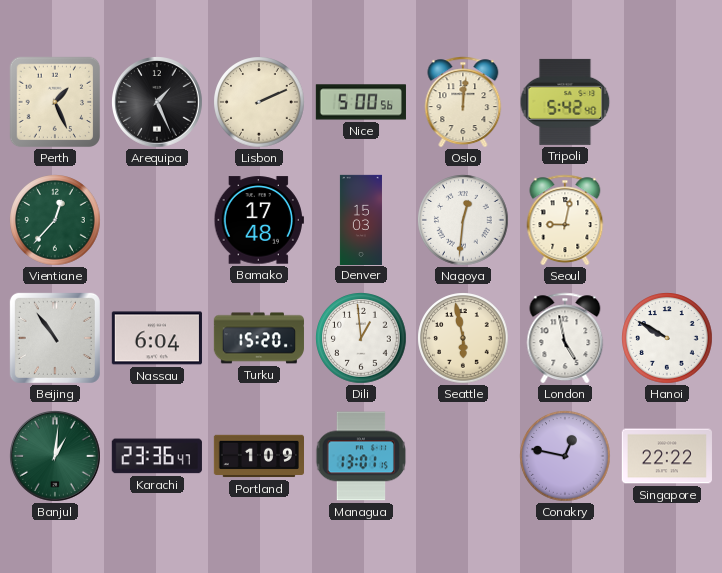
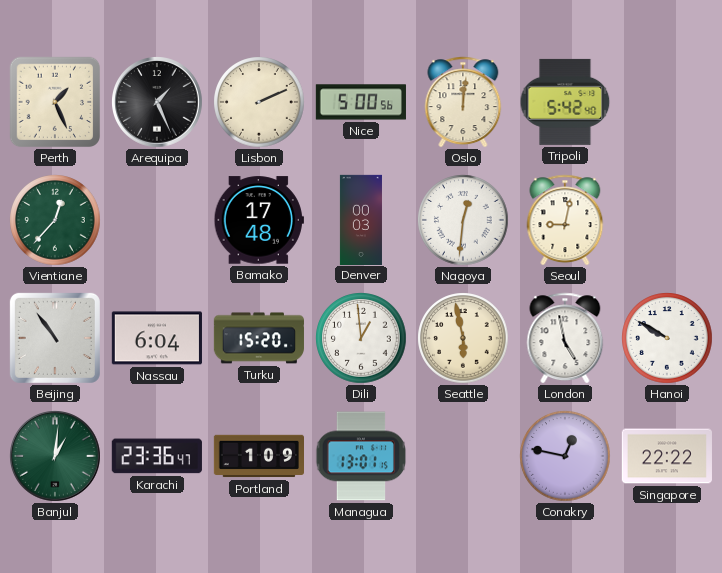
Denver: 15:03 -> 00:03
